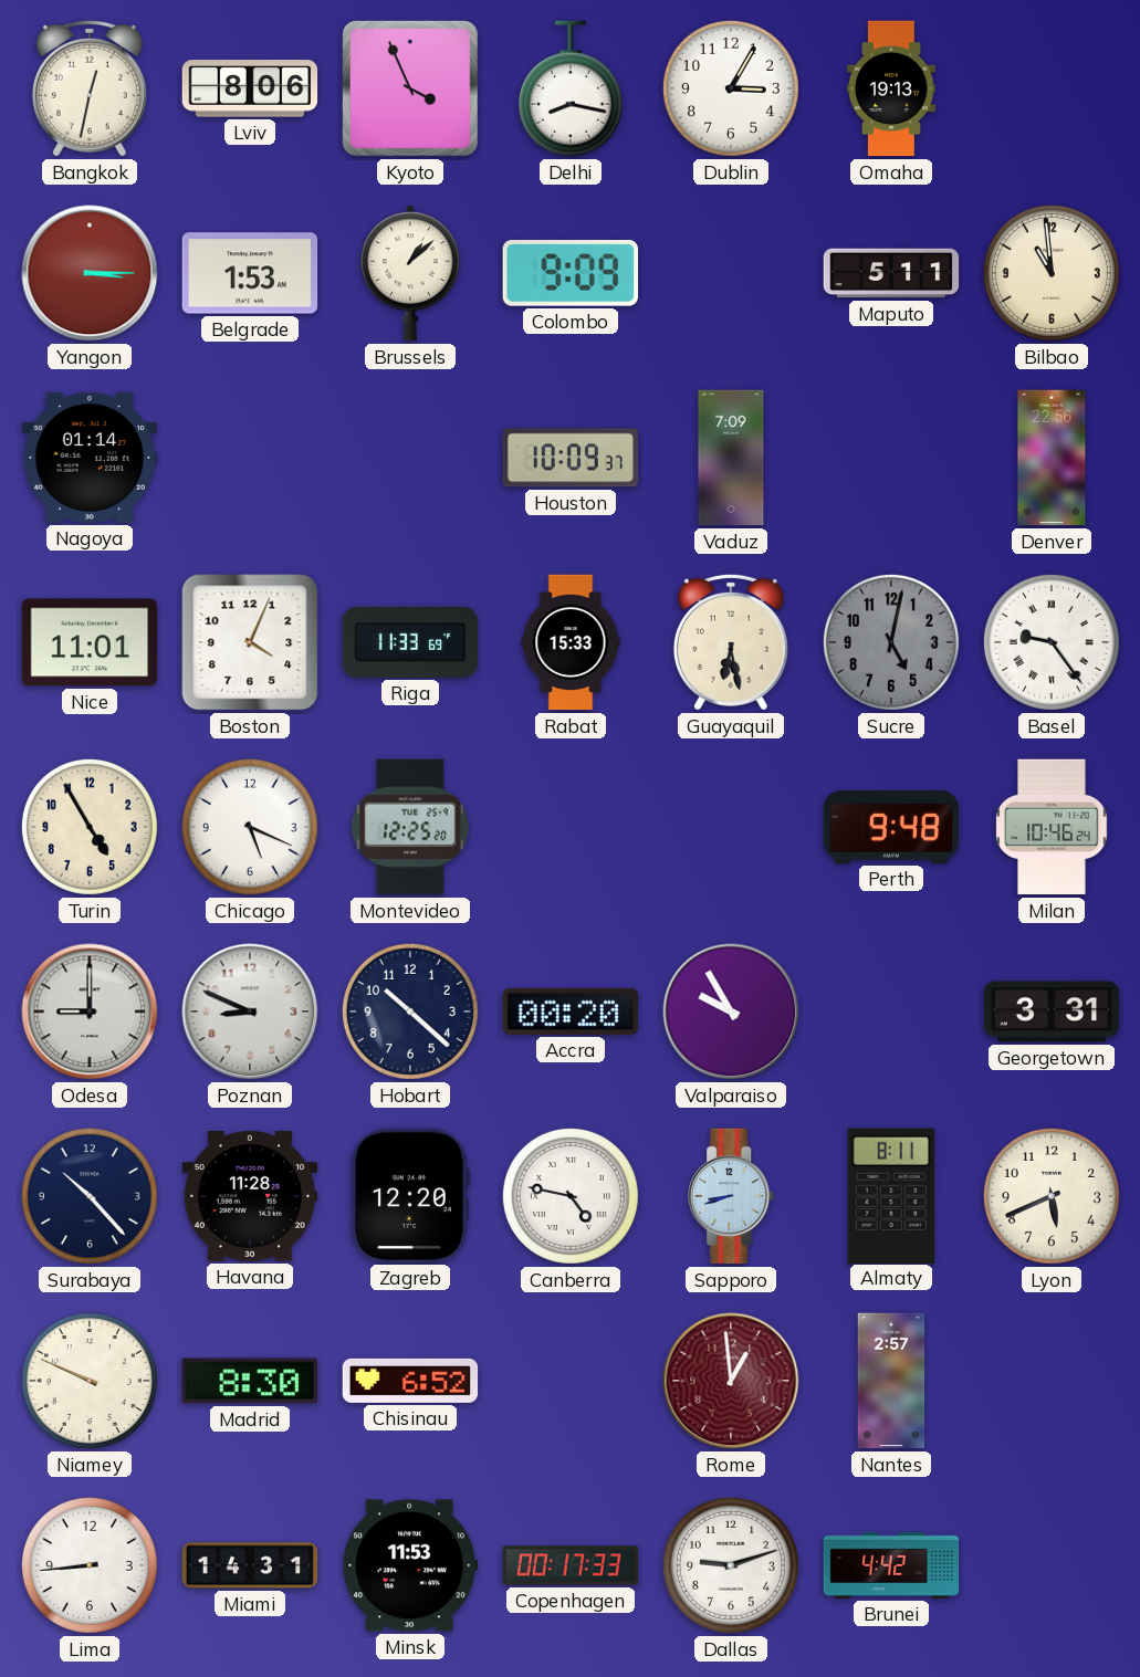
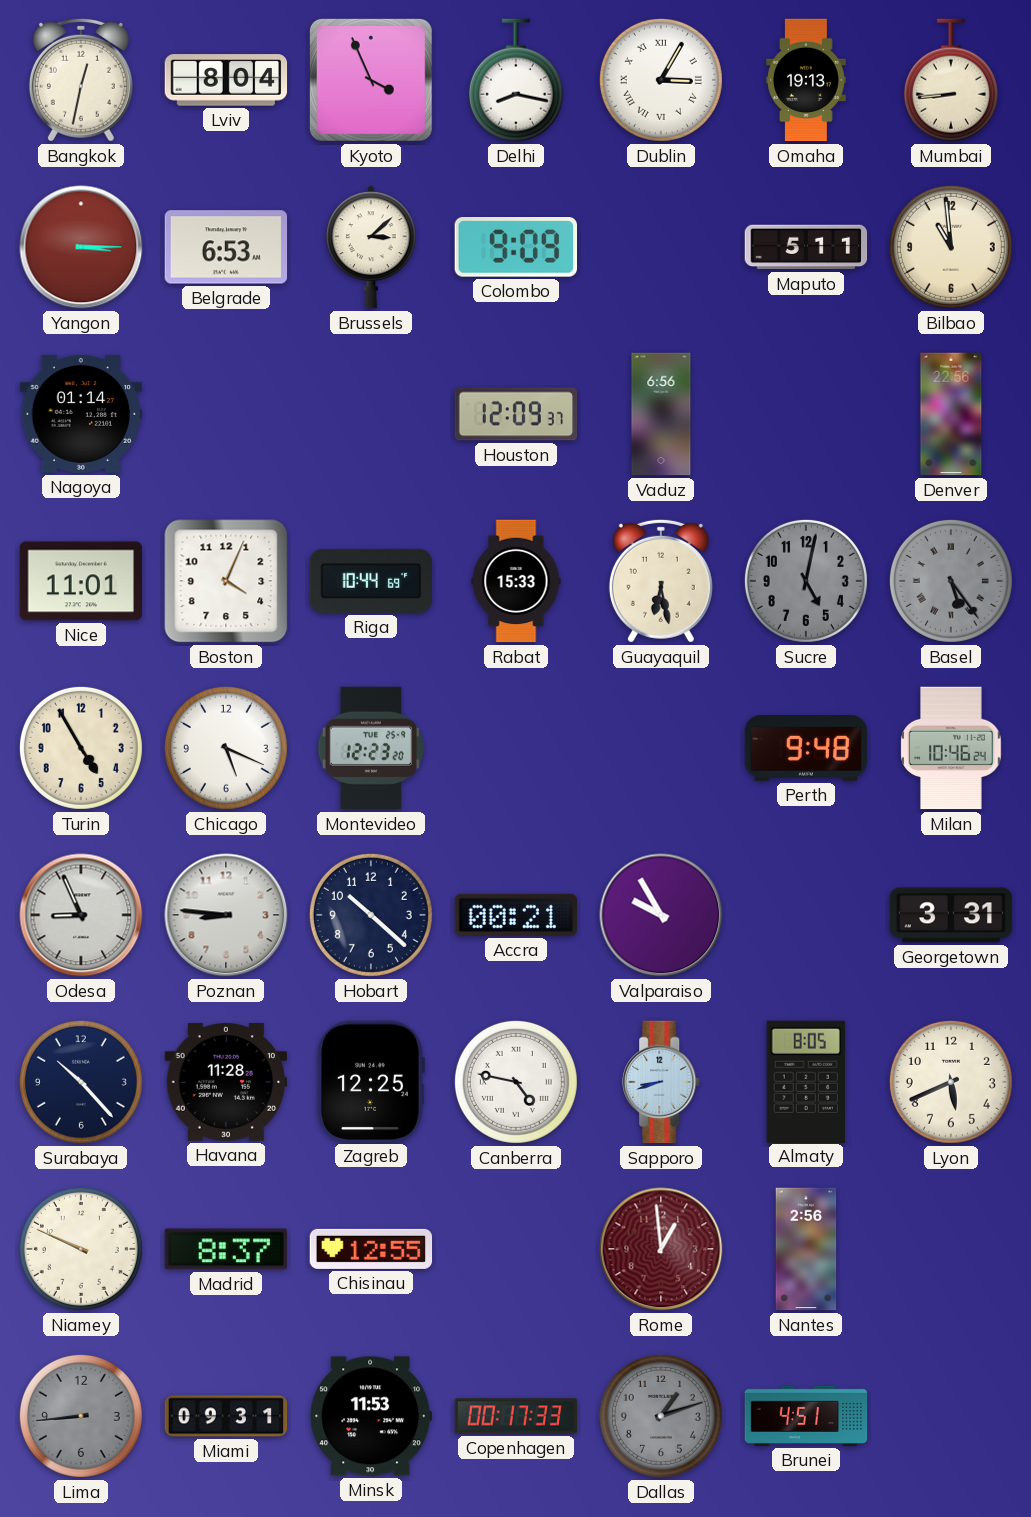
Lviv: 8:06 -> 8:04
Dublin numerals: Arabic -> Roman
Mumbai: none -> 8:44
Belgrade: 1:53 -> 6:53
Brussels: 1:08 -> 3:08
Houston: 10:09 -> 12:09
Vaduz: 7:09 -> 6:56
Riga: 11:33 -> 10:44
Basel: 9:24 -> 5:24
Basel dial: white -> grey
Montevideo: 12:25 -> 12:23
Odesa: 9:00 -> 8:56
Poznan: 8:49 -> 8:46
Accra: 00:20 -> 00:21
Zagreb: 12:20 -> 12:25
Almaty: 8:11 -> 8:05
Madrid: 8:30 -> 8:37
Chisinau: 6:52 -> 12:55
Nantes: 2:57 -> 2:56
Lima dial: white -> grey
Miami: 14:31 -> 09:31
Dallas: 9:12 -> 1:12
Dallas dial: white -> grey
Brunei: 4:42 -> 4:51
